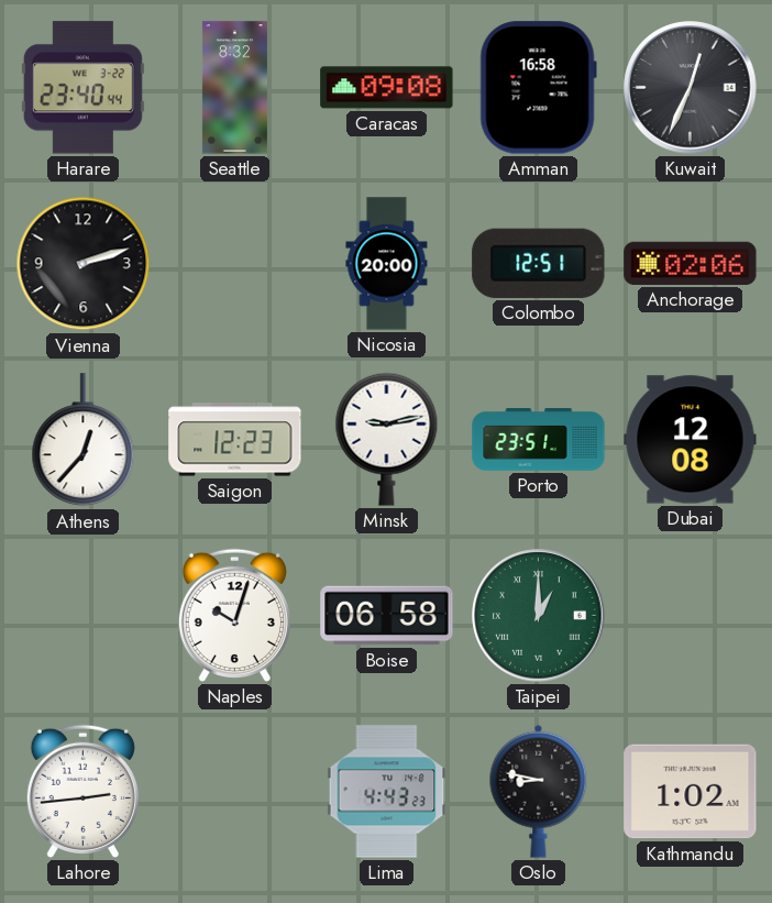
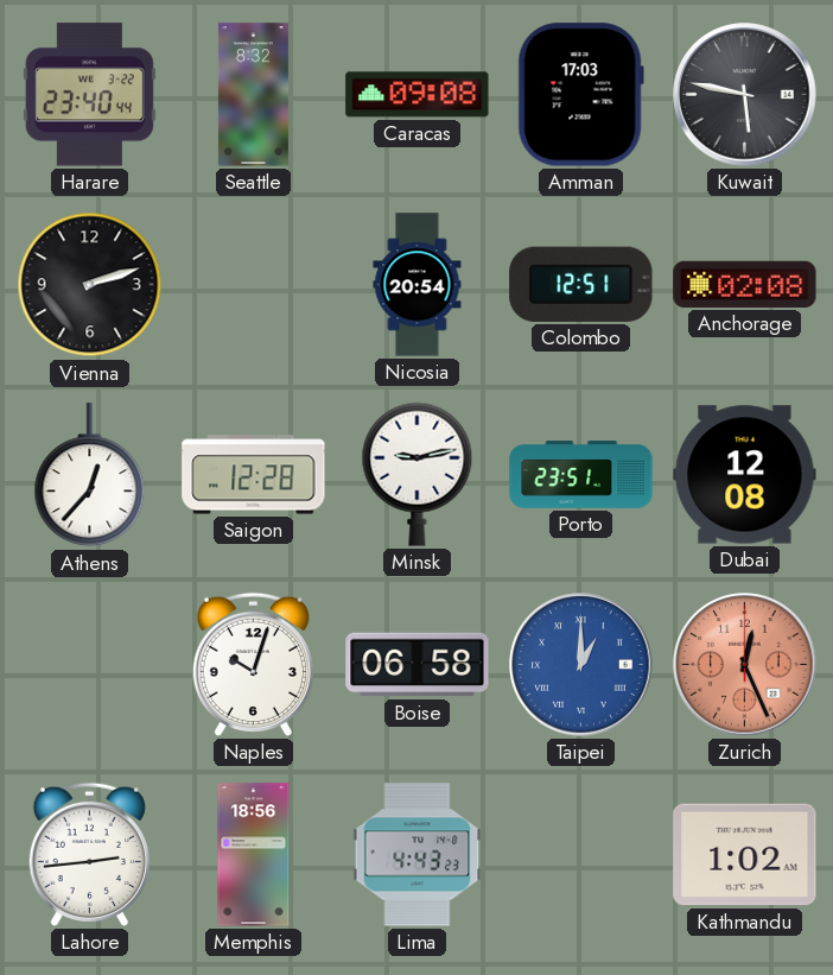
Amman: 16:58 -> 17:03
Kuwait: 12:34 -> 5:47
Nicosia: 20:00 -> 20:54
Anchorage: 02:06 -> 02:08
Saigon: 12:23 -> 12:28
Taipei dial: green -> blue
Zurich: none -> 12:26
Memphis: none -> 18:56
Oslo: 8:47 -> none
